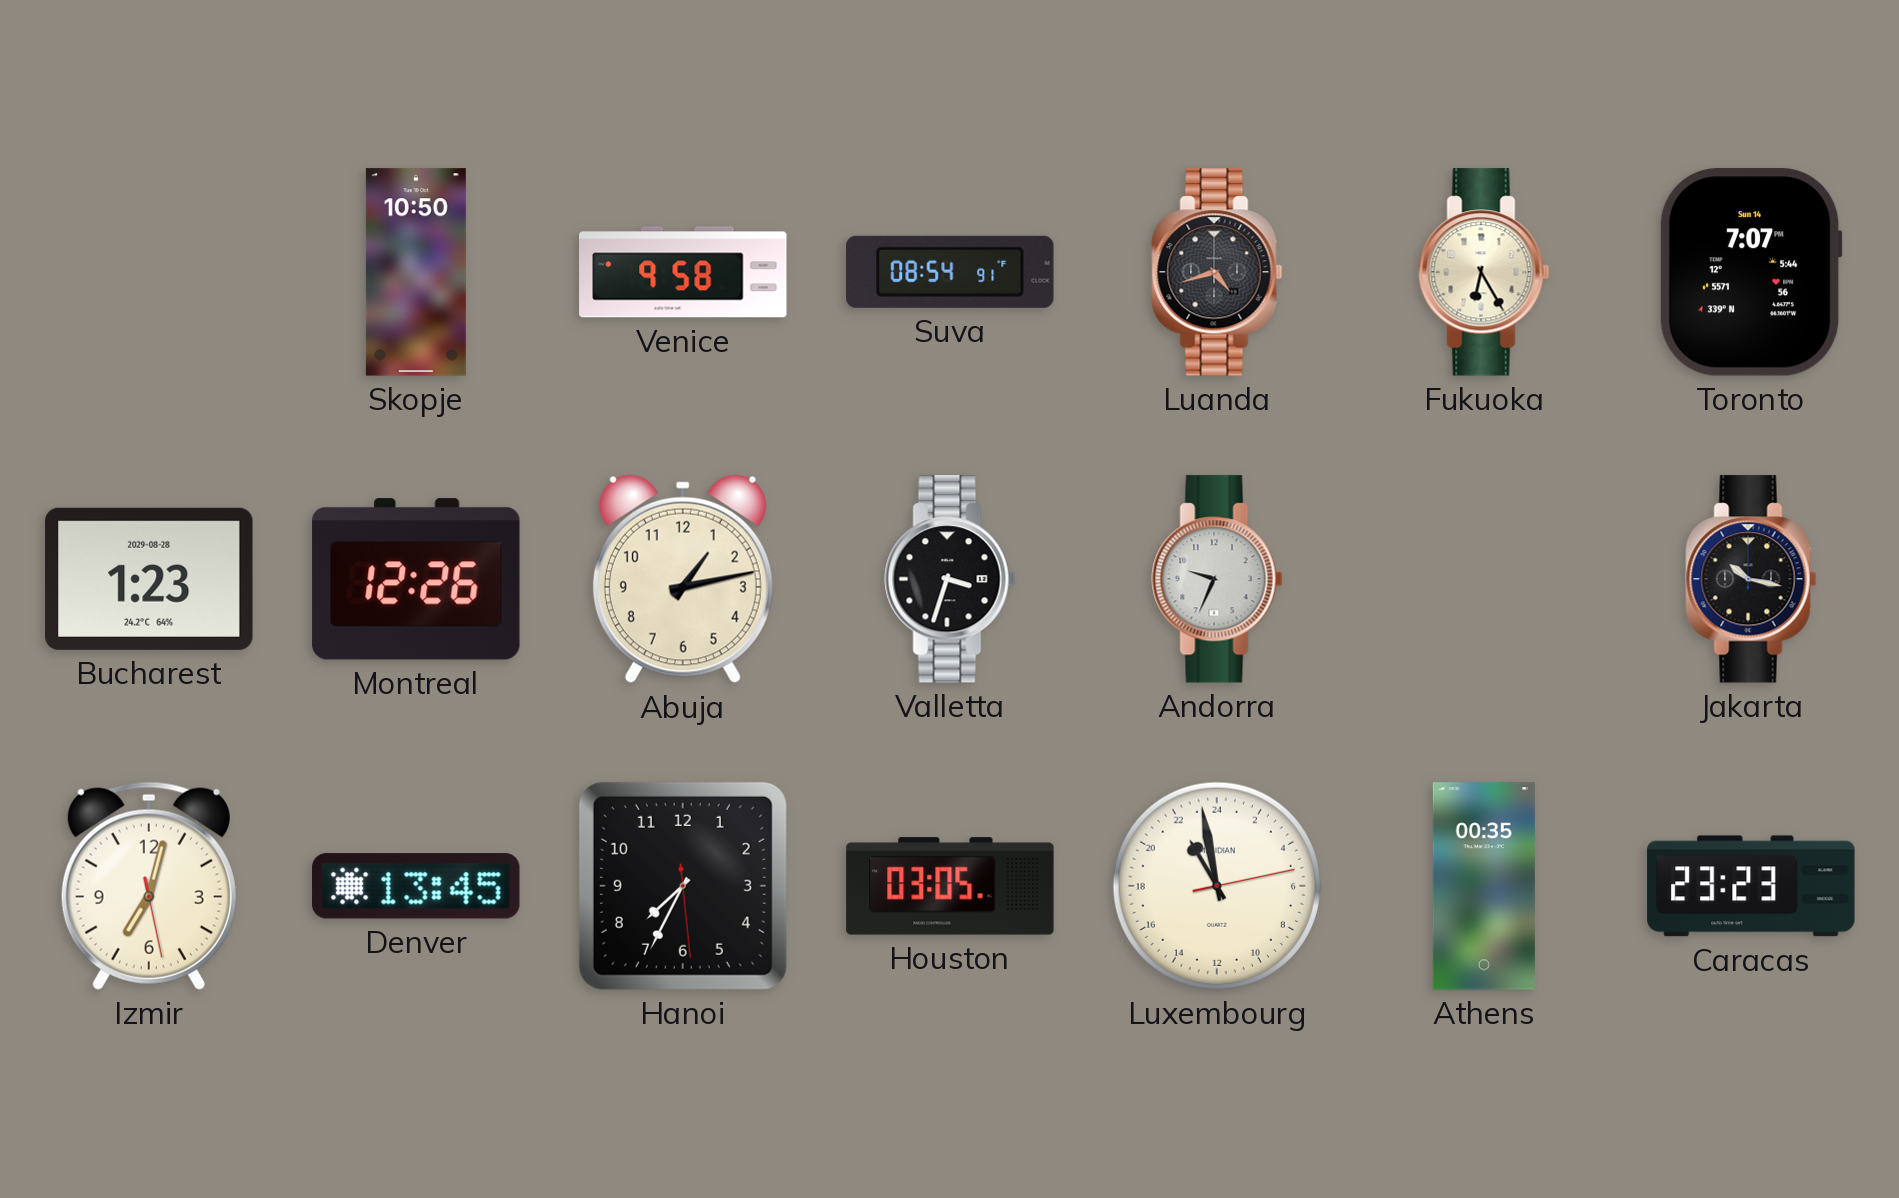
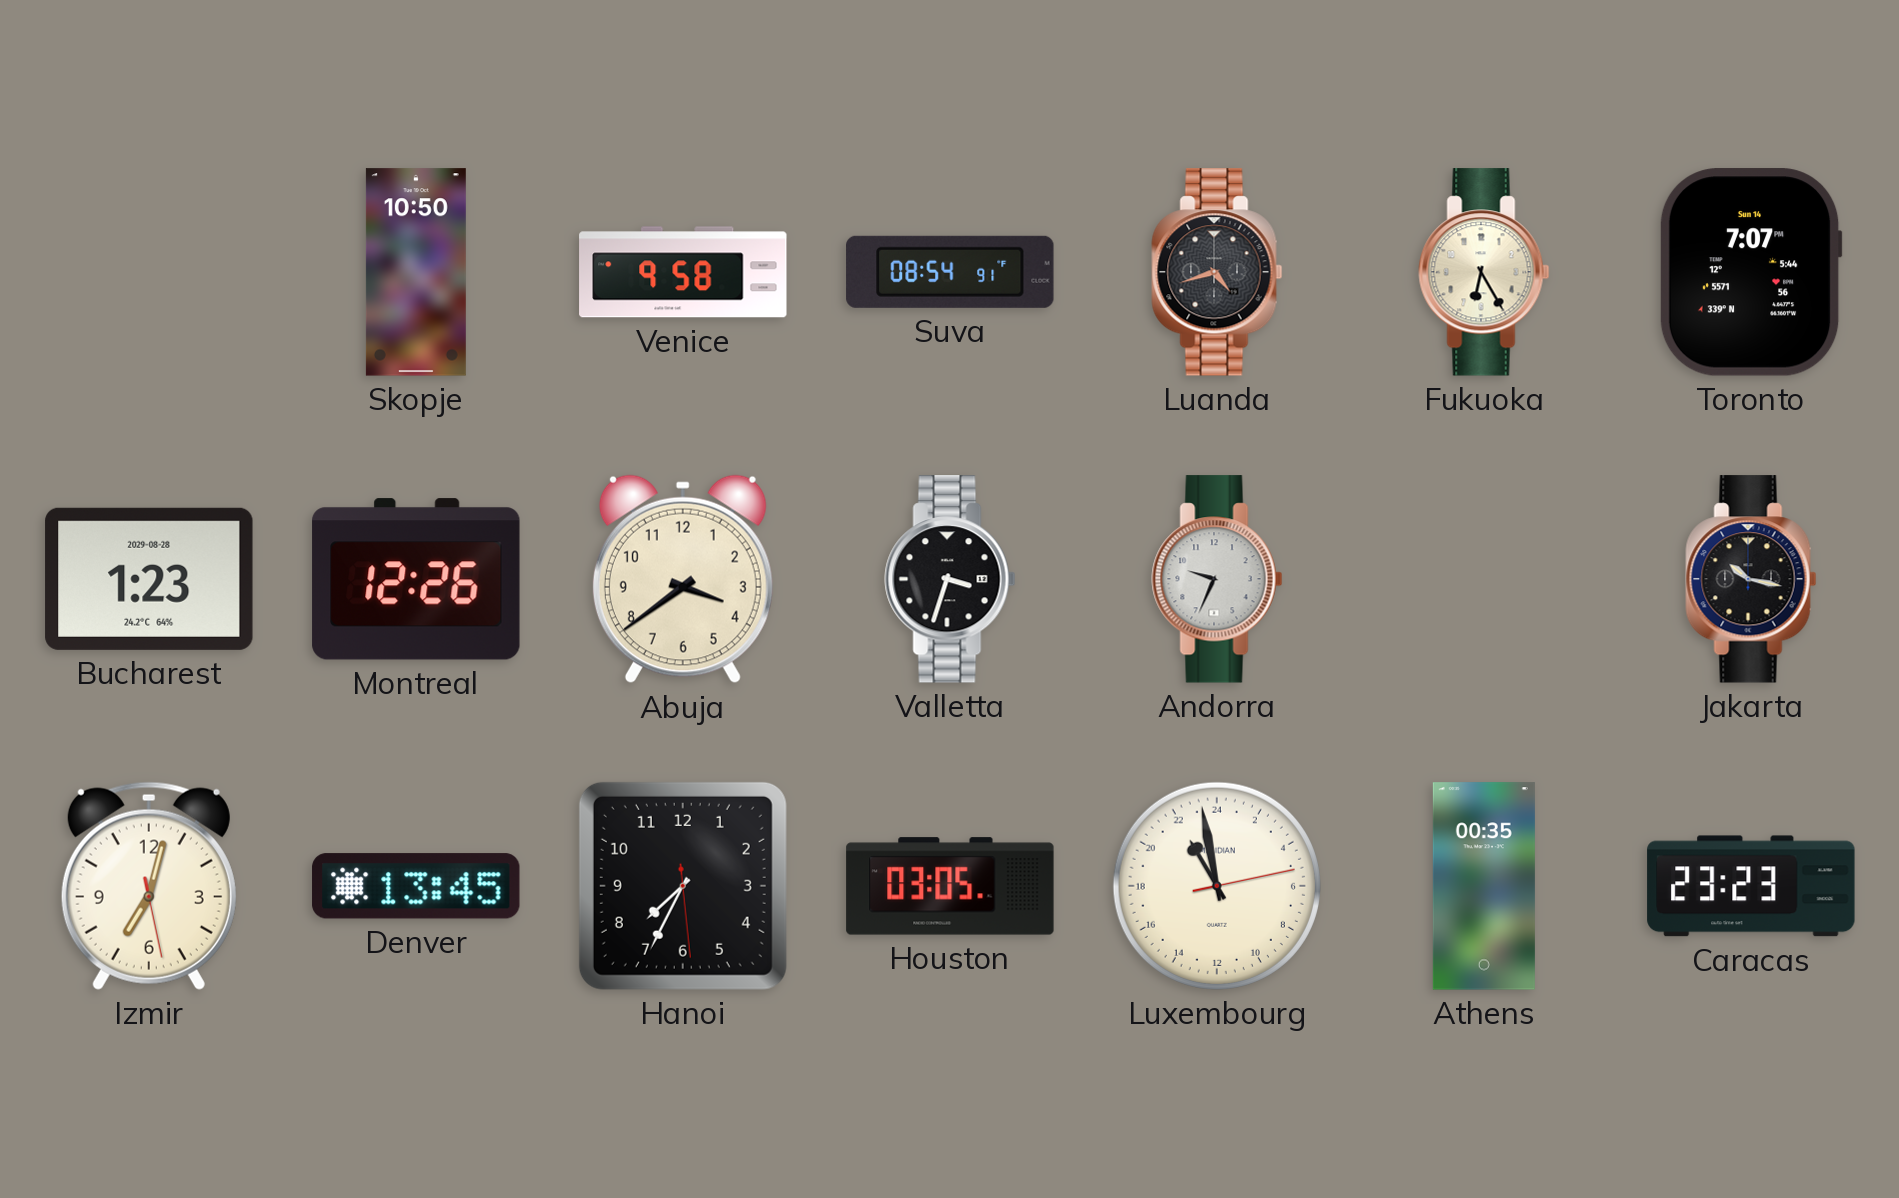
Abuja: 1:13 -> 3:39
